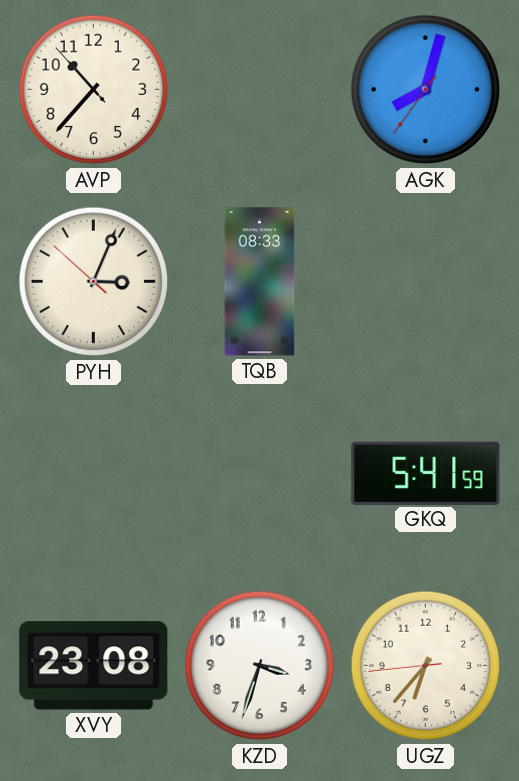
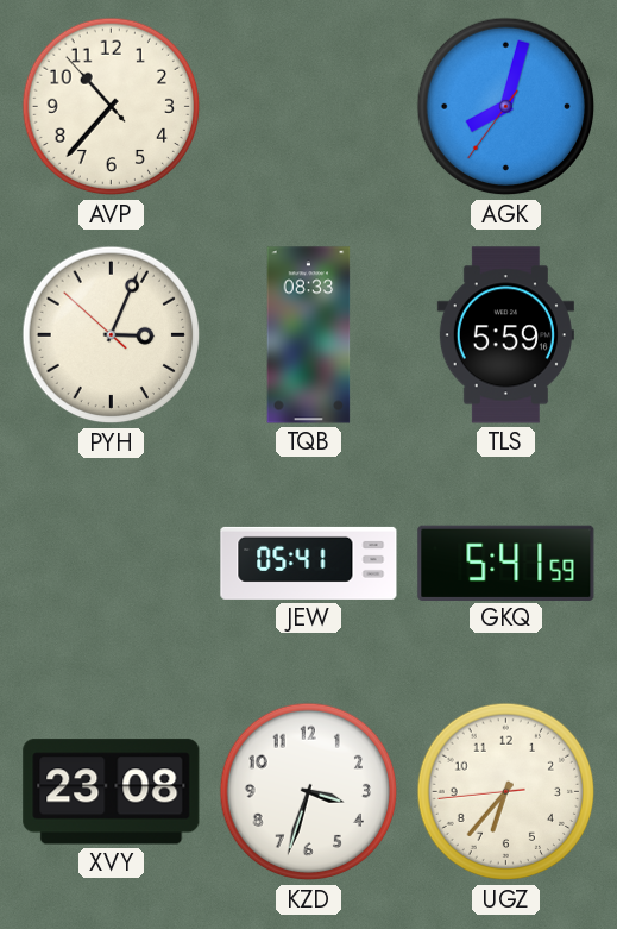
TLS: none -> 5:59
JEW: none -> 05:41
